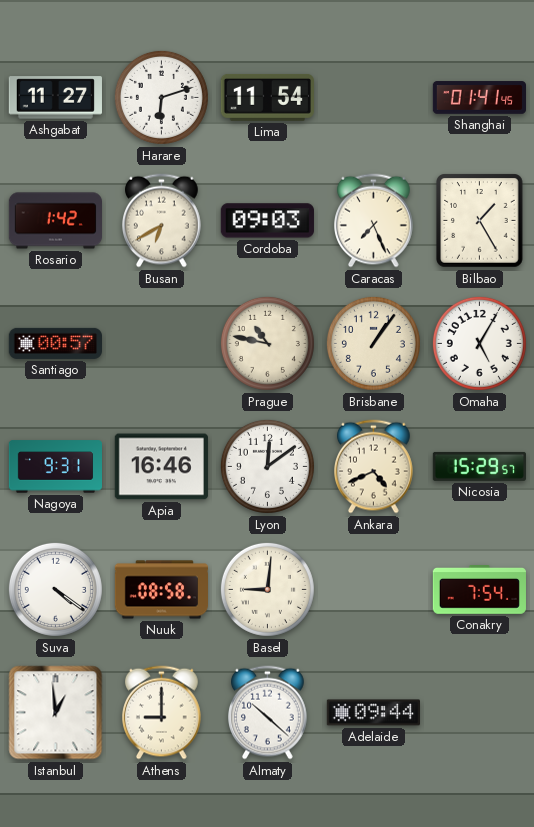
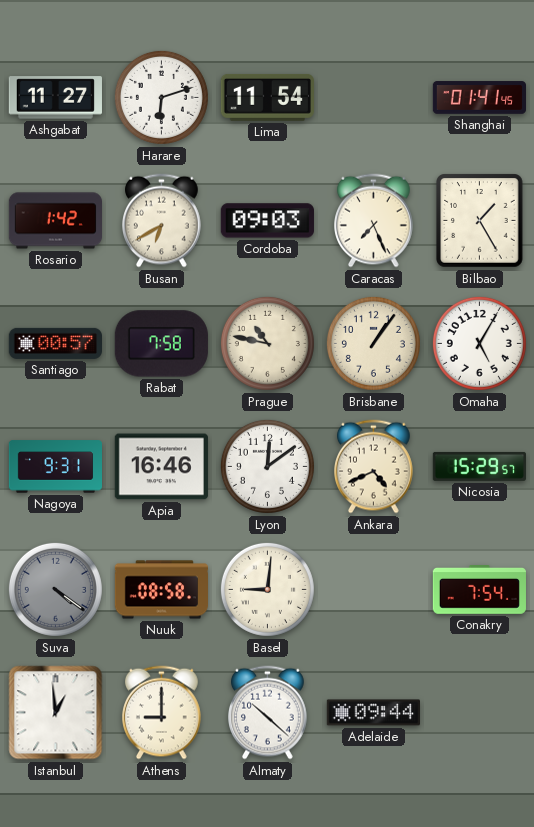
Rabat: none -> 7:58
Suva dial: white -> grey
